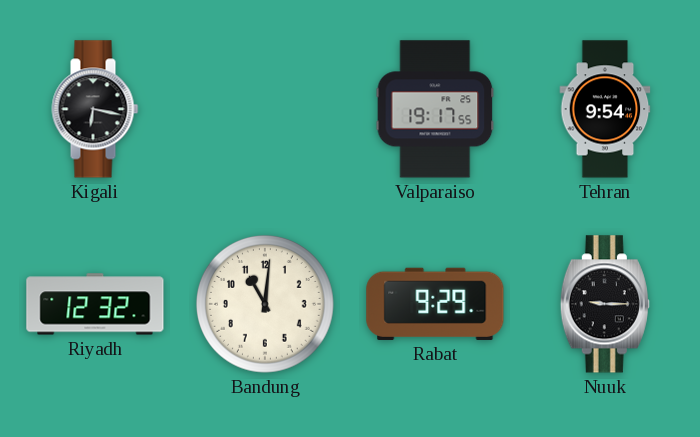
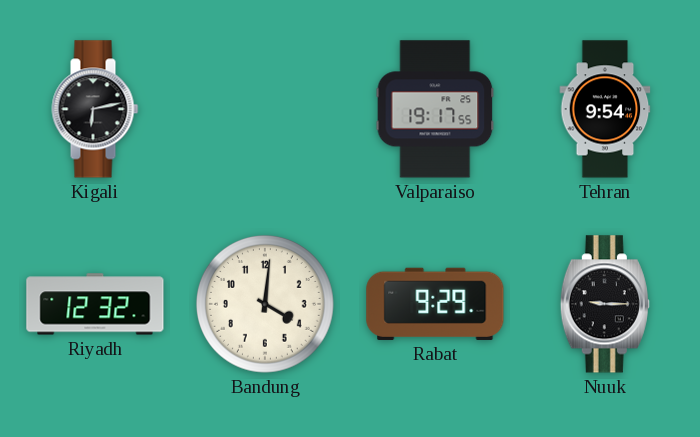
Kigali: 6:17 -> 6:13
Bandung: 11:01 -> 4:01
